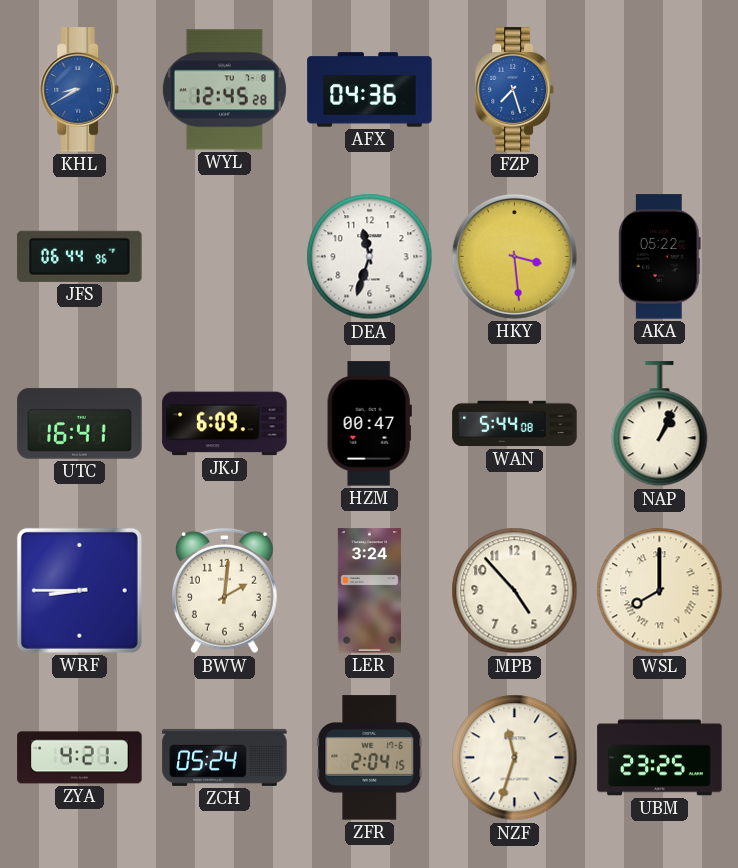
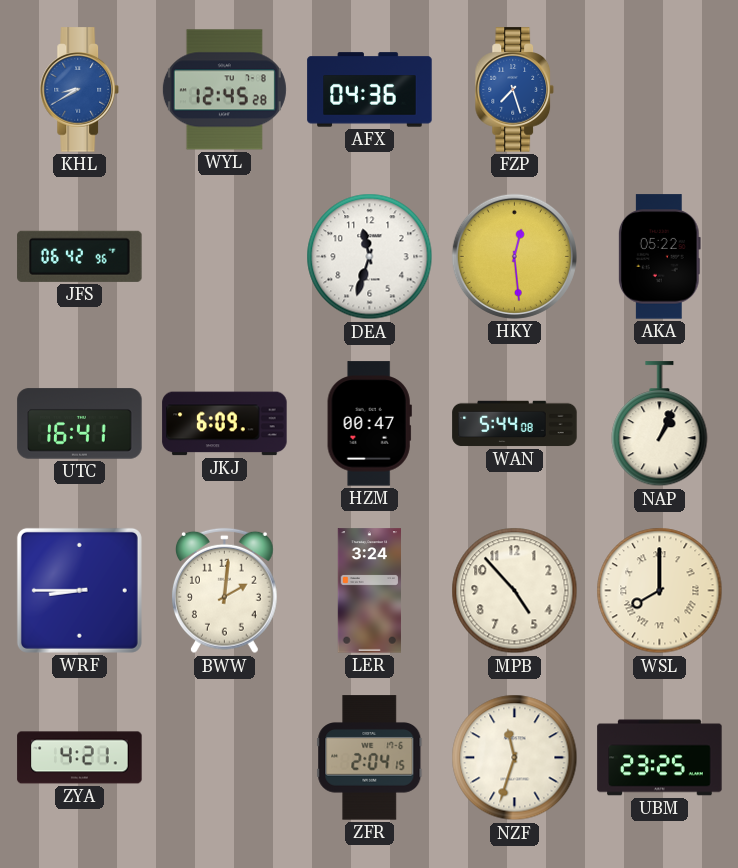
JFS: 06:44 -> 06:42
HKY: 3:29 -> 12:29
ZCH: 05:24 -> none
